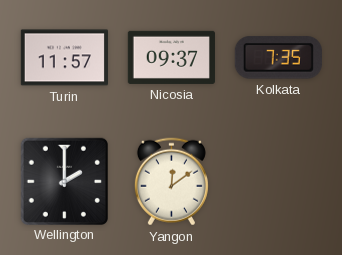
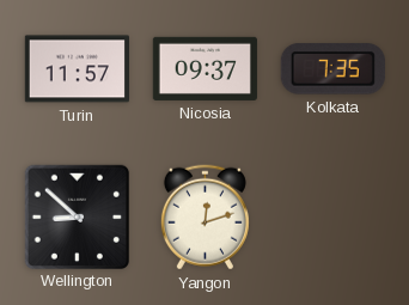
Wellington: 2:00 -> 8:52
Yangon: 12:09 -> 12:12
